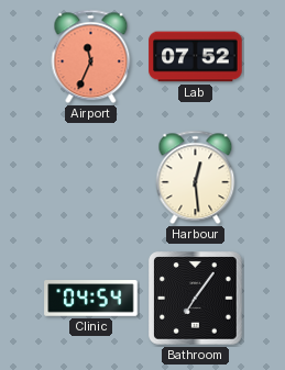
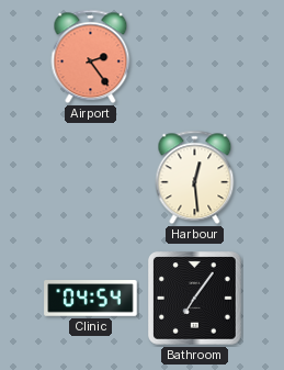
Airport: 11:34 -> 2:24
Lab: 07:52 -> none
